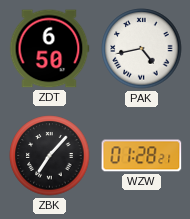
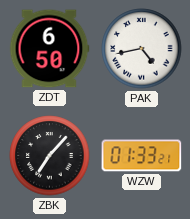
WZW: 01:28 -> 01:33
